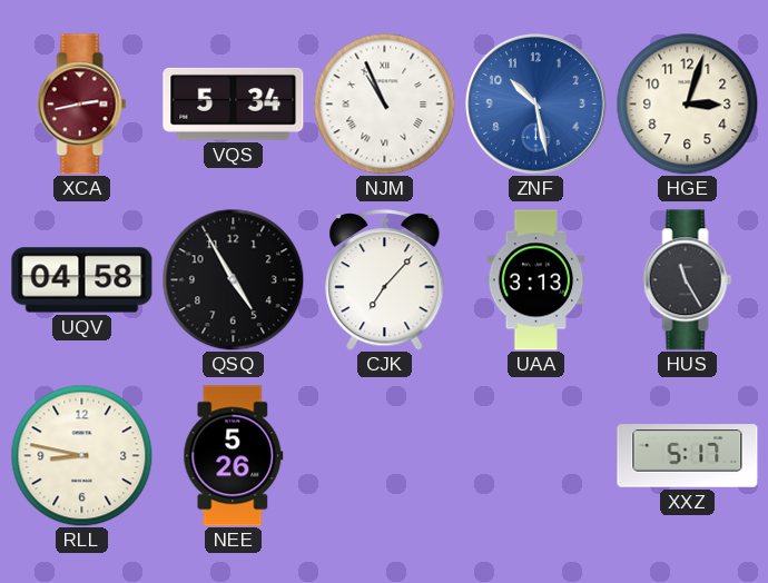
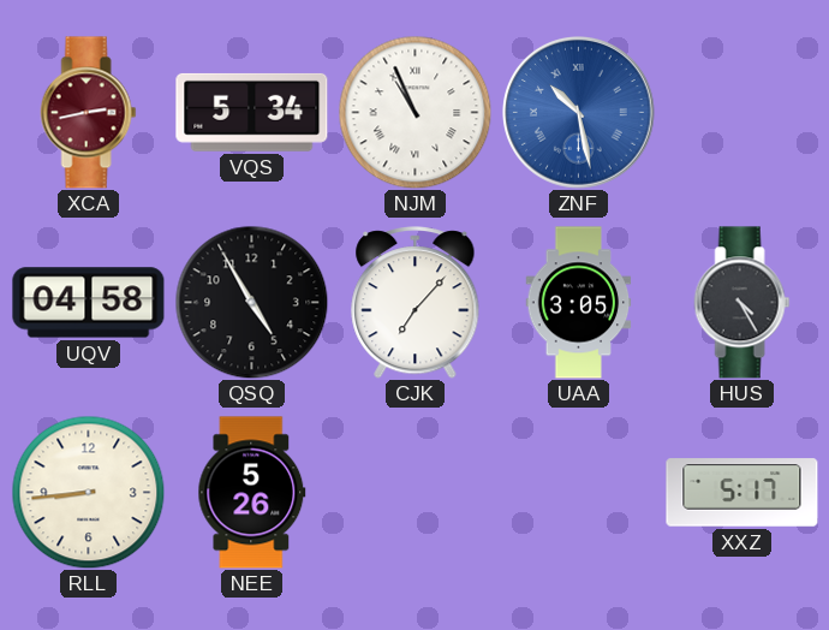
ZNF numerals: Arabic -> Roman
HGE: 3:03 -> none
UAA: 3:13 -> 3:05
HUS: 11:25 -> 4:25
RLL: 8:47 -> 8:44
